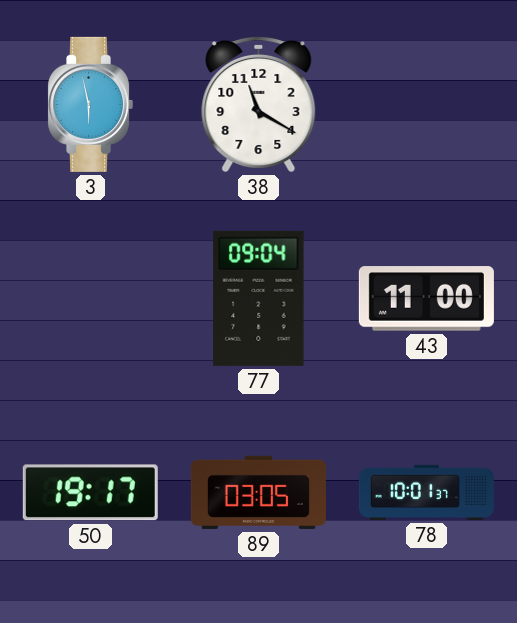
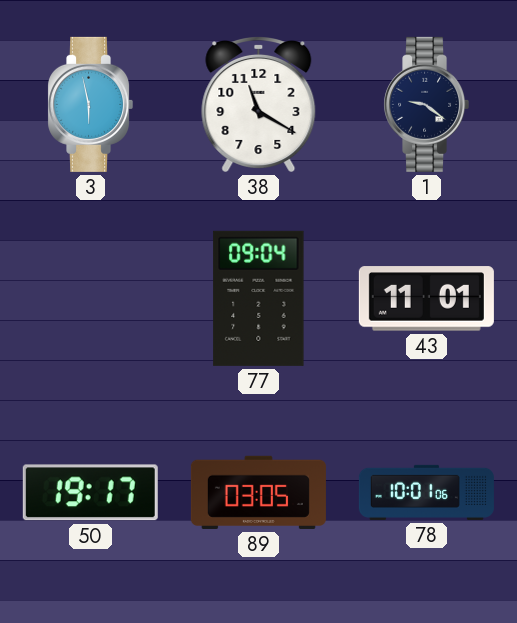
1: none -> 9:21
43: 11:00 -> 11:01
78: 10:01:37 -> 10:01:06
